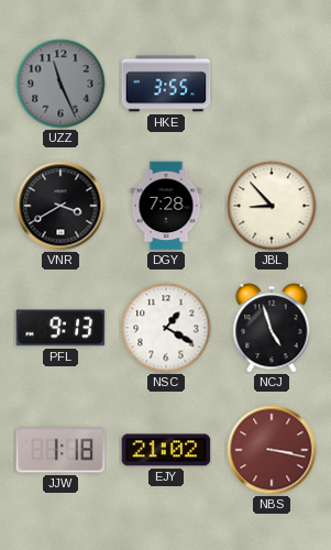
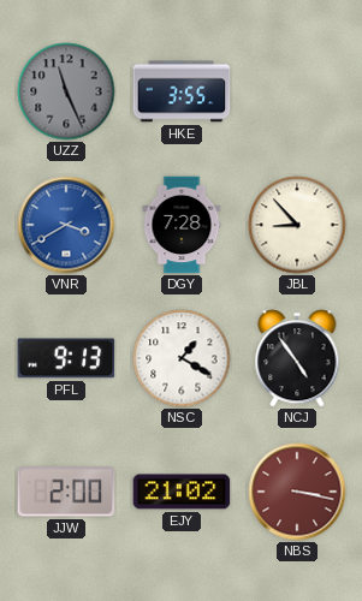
VNR dial: black -> blue
NCJ: 4:57 -> 4:54
JJW: 1:18 -> 2:00
